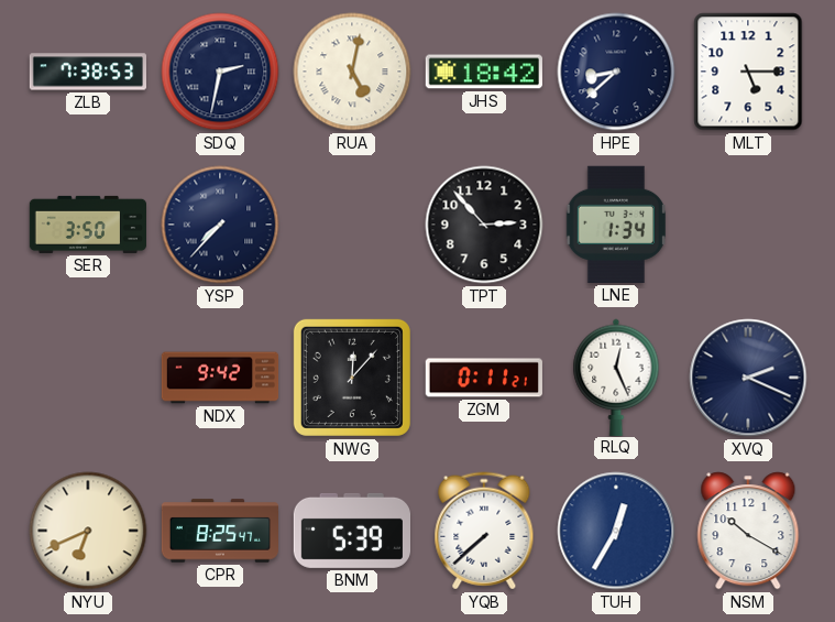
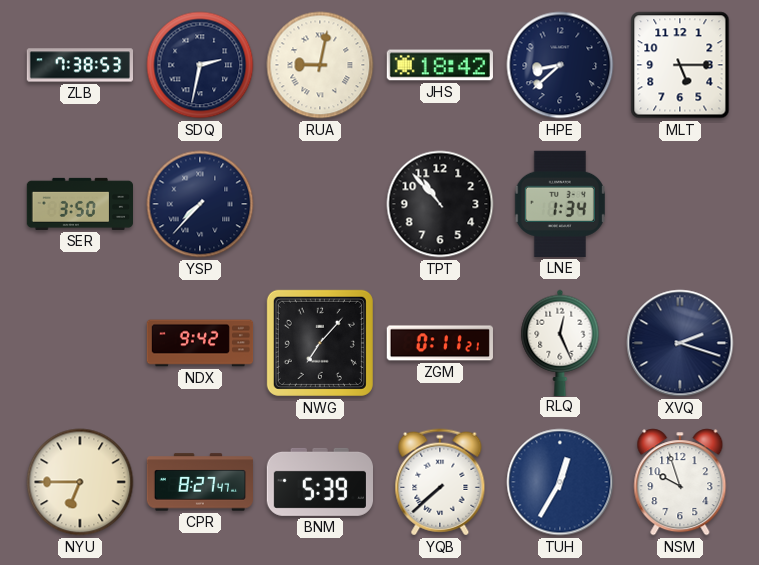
RUA: 5:02 -> 9:02
TPT: 2:53 -> 10:53
NWG: 12:07 -> 7:07
XVQ: 2:19 -> 2:18
NYU: 6:41 -> 6:45
CPR: 8:25 -> 8:27
NSM: 10:20 -> 9:57
